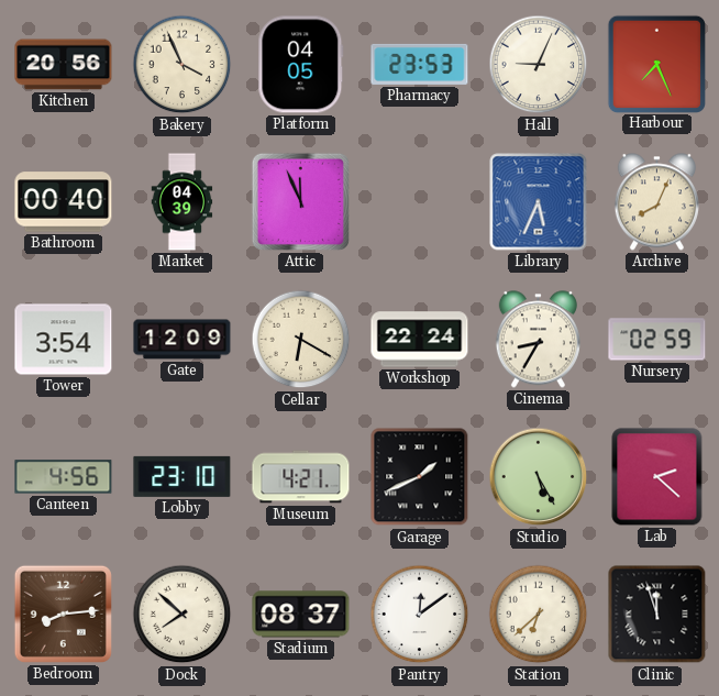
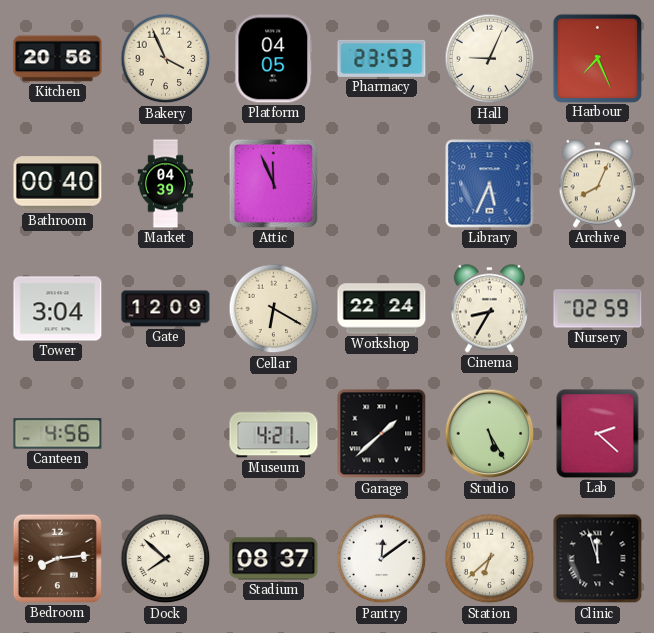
Tower: 3:54 -> 3:04
Lobby: 23:10 -> none
Garage: 1:41 -> 1:38
